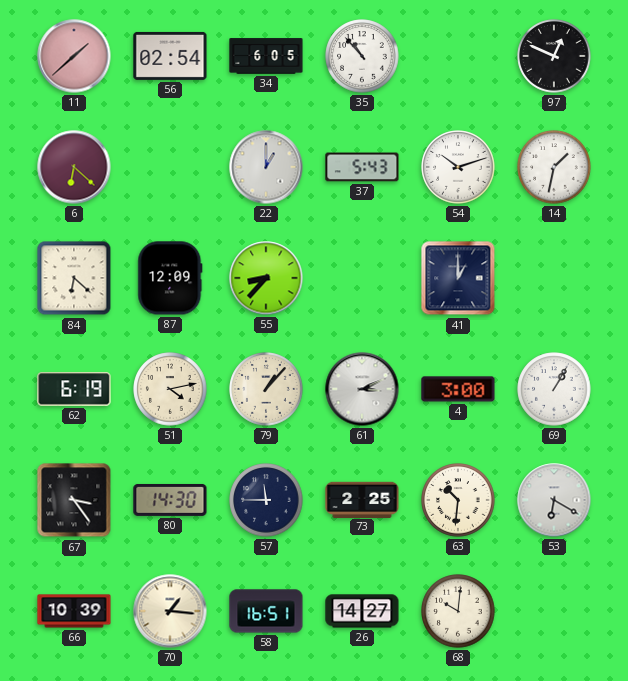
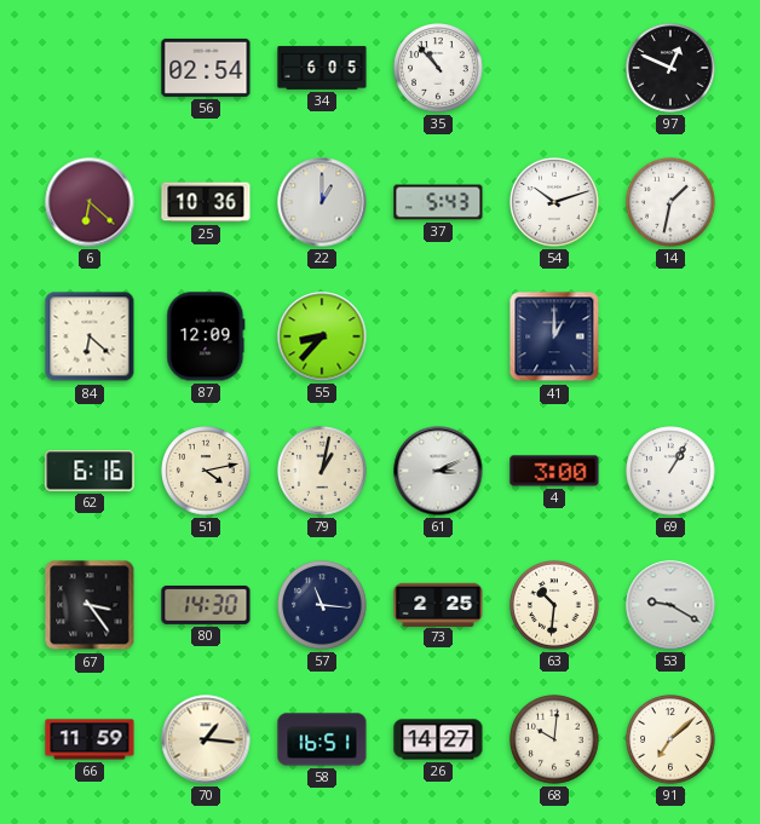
11: 1:38 -> none
25: none -> 10:36
62: 6:19 -> 6:16
79: 1:07 -> 1:02
57: 11:45 -> 11:16
53: 6:20 -> 9:20
66: 10:39 -> 11:59
91: none -> 7:08
